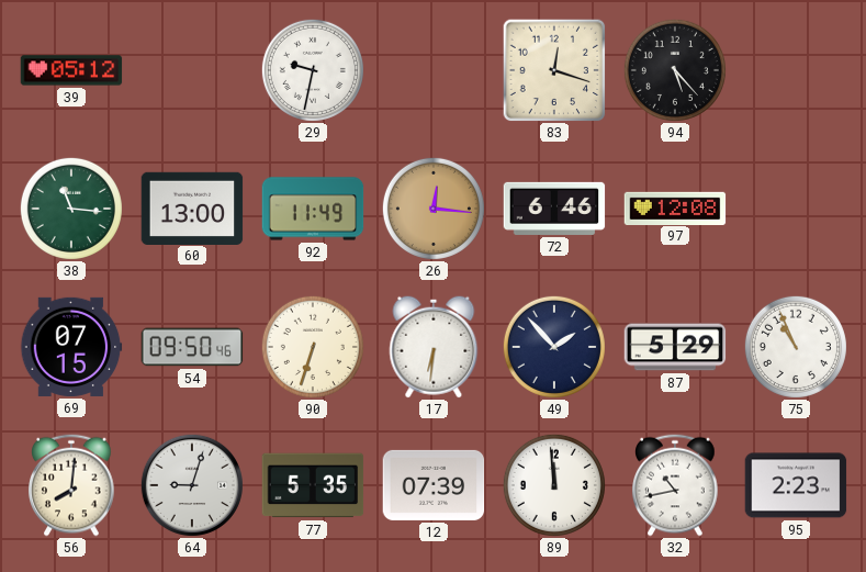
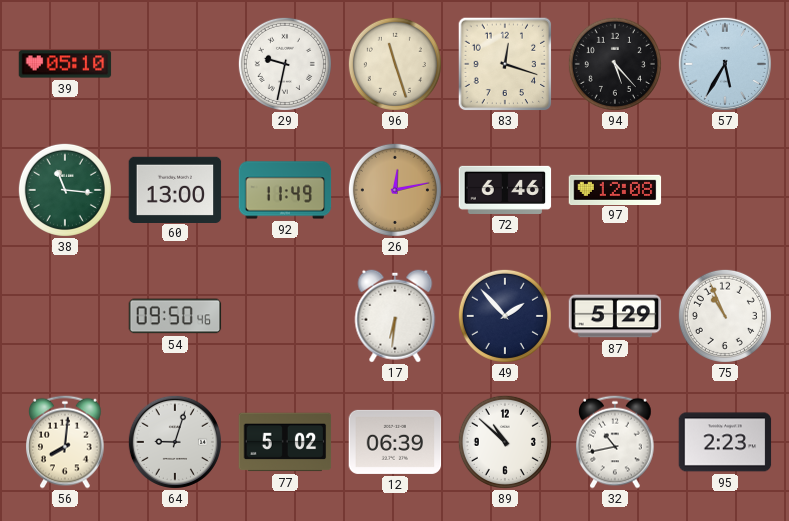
39: 05:12 -> 05:10
96: none -> 11:27
57: none -> 5:35
26: 12:16 -> 12:13
69: 07:15 -> none
90: 6:33 -> none
77: 5:35 -> 5:02
12: 07:39 -> 06:39
89: 11:59 -> 10:52
